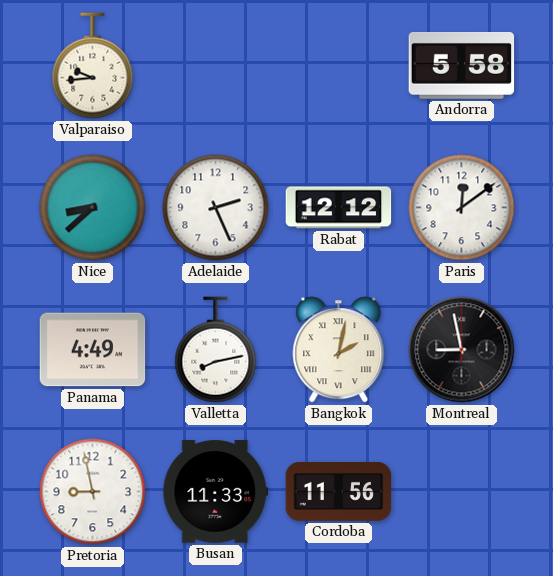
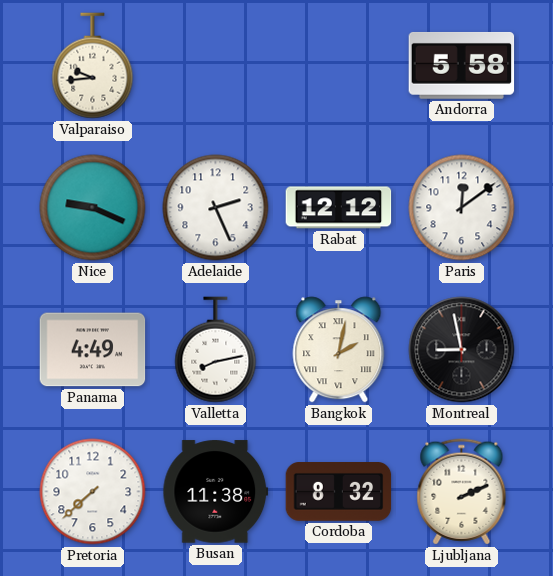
Nice: 8:38 -> 9:19
Pretoria: 8:58 -> 7:38
Busan: 11:33 -> 11:38
Cordoba: 11:56 -> 8:32
Ljubljana: none -> 2:11
